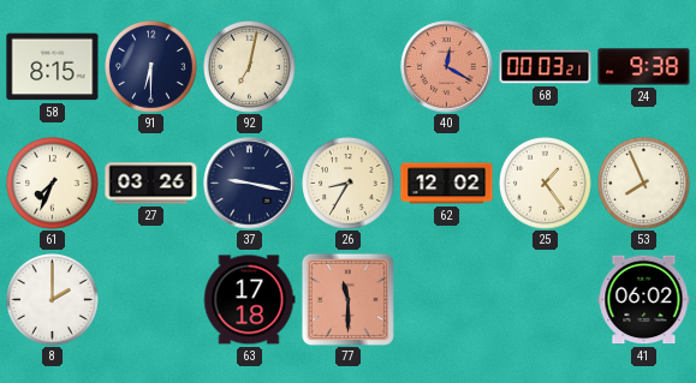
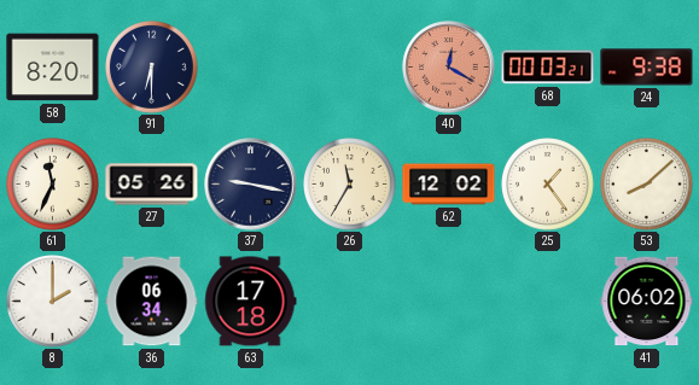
58: 8:15 -> 8:20
92: 7:02 -> none
61: 7:34 -> 11:34
27: 03:26 -> 05:26
26: 8:35 -> 11:35
53: 7:56 -> 8:08
36: none -> 06:34
77: 11:30 -> none
